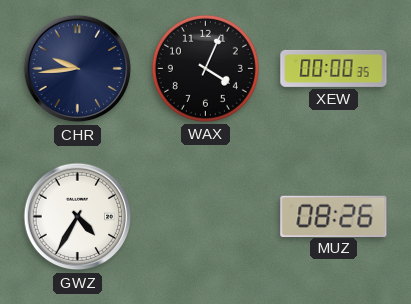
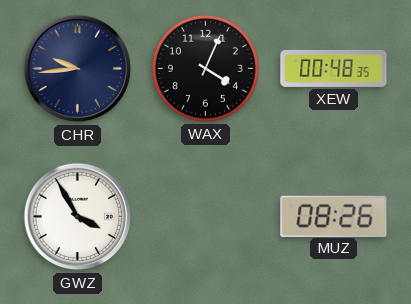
XEW: 00:00 -> 00:48
GWZ: 4:35 -> 3:55
